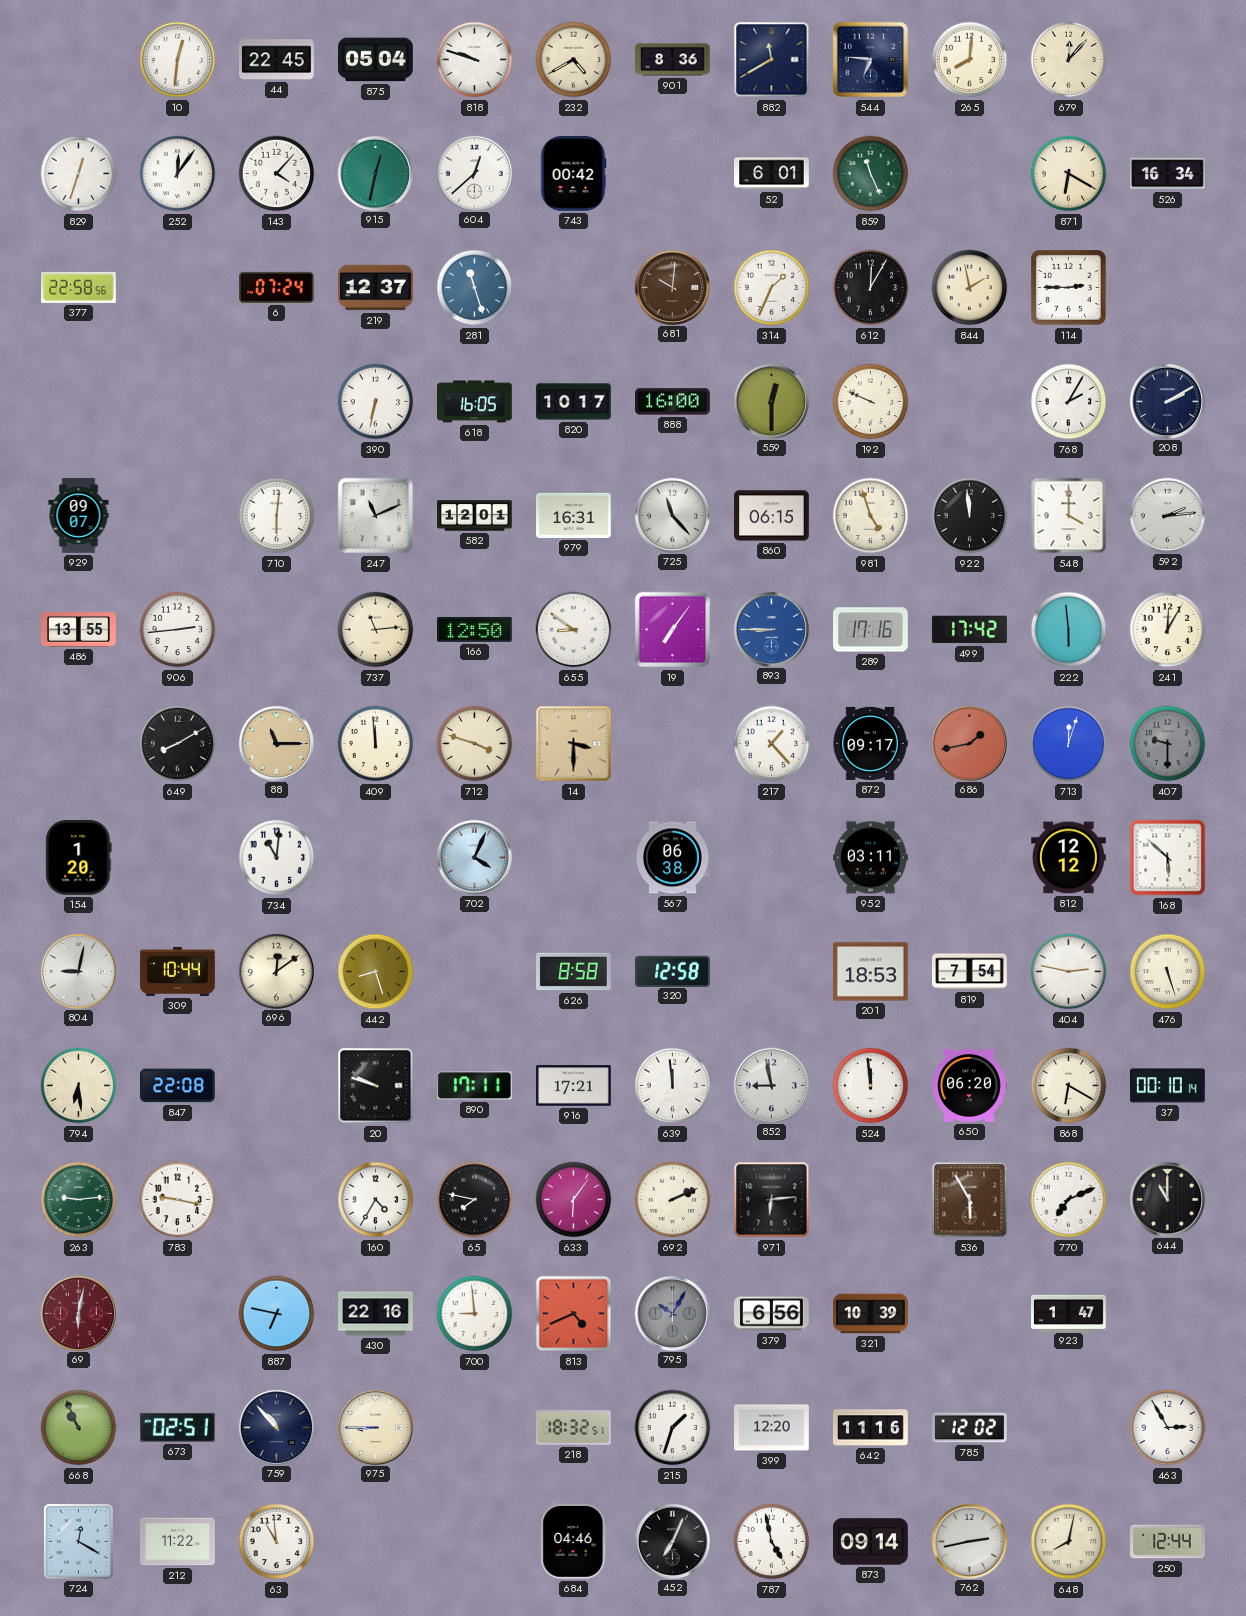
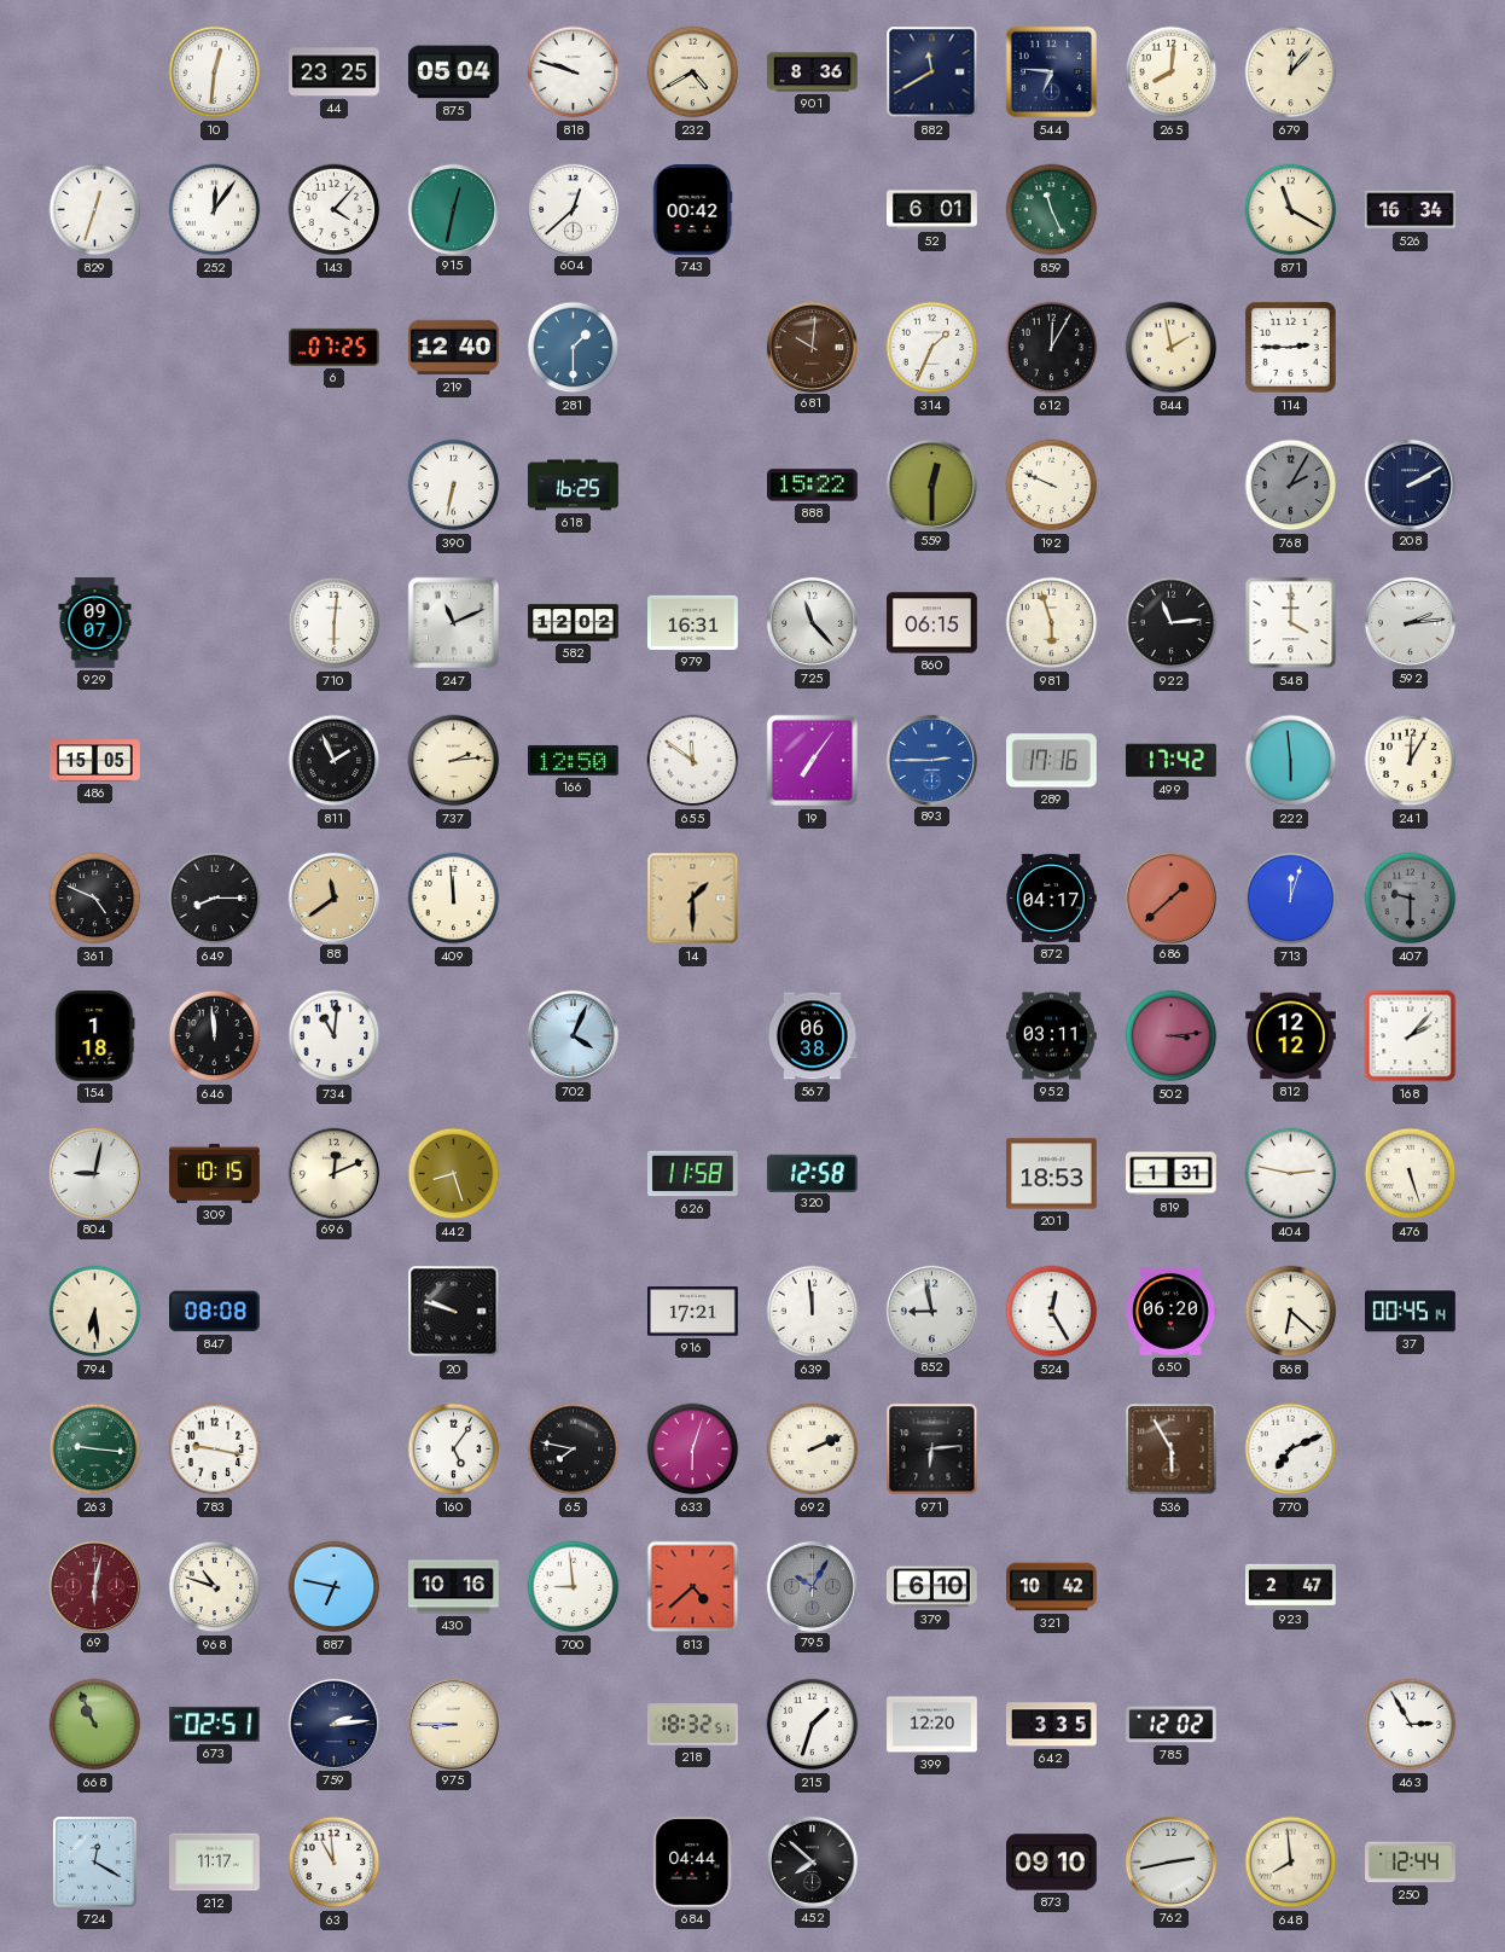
44: 22:45 -> 23:25
871: 6:20 -> 11:20
377: 22:58 -> none
6: 07:24 -> 07:25
219: 12:37 -> 12:40
281: 11:27 -> 1:30
618: 16:05 -> 16:25
820: 10:17 -> none
888: 16:00 -> 15:22
768 dial: white -> grey
582: 12:01 -> 12:02
981: 4:57 -> 5:57
922: 11:59 -> 11:14
486: 13:55 -> 15:05
906: 2:44 -> none
811: none -> 1:56
737: 11:14 -> 2:14
655: 8:51 -> 11:51
893: 8:45 -> 2:45
361: none -> 4:49
649: 8:10 -> 8:15
88: 11:15 -> 11:39
712: 3:48 -> none
14: 3:30 -> 1:30
217: 1:23 -> none
872: 09:17 -> 04:17
686: 1:43 -> 1:38
154: 1:20 -> 1:18
646: none -> 11:59
502: none -> 3:14
168: 5:52 -> 2:07
309: 10:44 -> 10:15
696: 12:09 -> 12:11
626: 8:58 -> 11:58
819: 7:54 -> 1:31
847: 22:08 -> 08:08
890: 17:11 -> none
524: 11:59 -> 12:25
868: 6:20 -> 6:22
37: 00:10 -> 00:45
263: 9:14 -> 9:16
160: 4:35 -> 5:06
633: 6:06 -> 6:03
644: 11:00 -> none
968: none -> 10:48
430: 22:16 -> 10:16
813: 4:41 -> 4:38
379: 6:56 -> 6:10
321: 10:39 -> 10:42
923: 1:47 -> 2:47
759: 10:53 -> 2:14
642: 11:16 -> 3:35
212: 11:22 -> 11:17
684: 04:46 -> 04:44
452: 7:04 -> 7:52
787: 4:58 -> none
873: 09:14 -> 09:10
648: 8:02 -> 7:59
